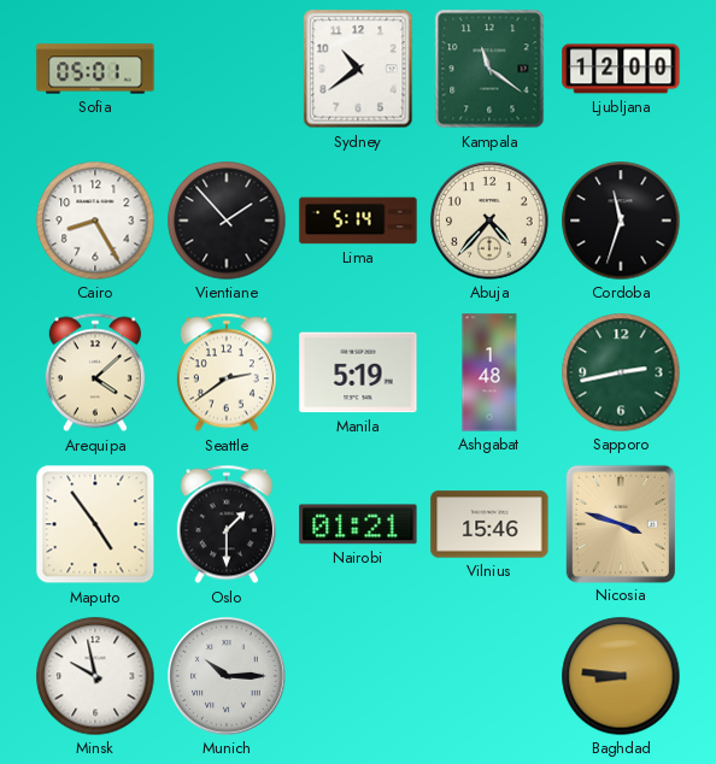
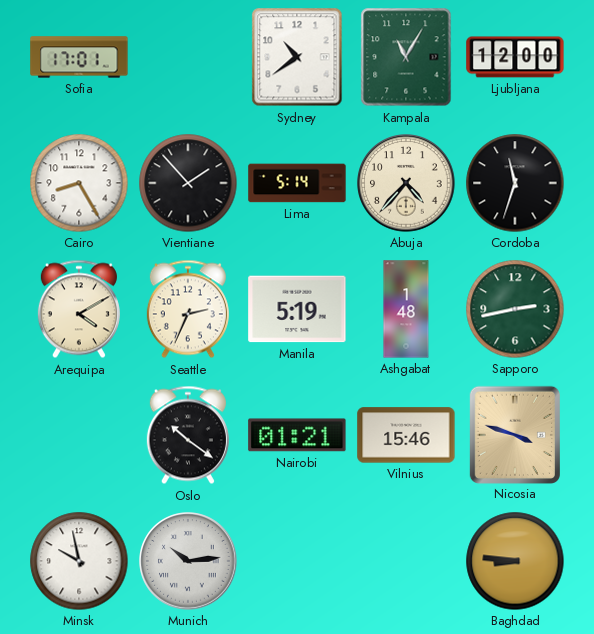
Sofia: 05:01 -> 17:01
Kampala: 11:21 -> 11:05
Arequipa: 4:08 -> 4:10
Seattle: 2:39 -> 2:34
Maputo: 4:54 -> none
Oslo: 1:30 -> 10:21
Munich: 10:15 -> 10:14
